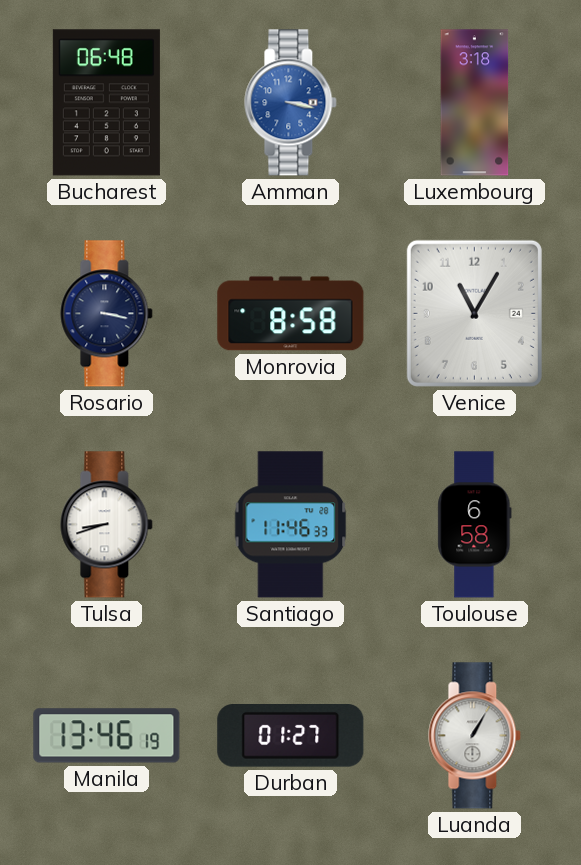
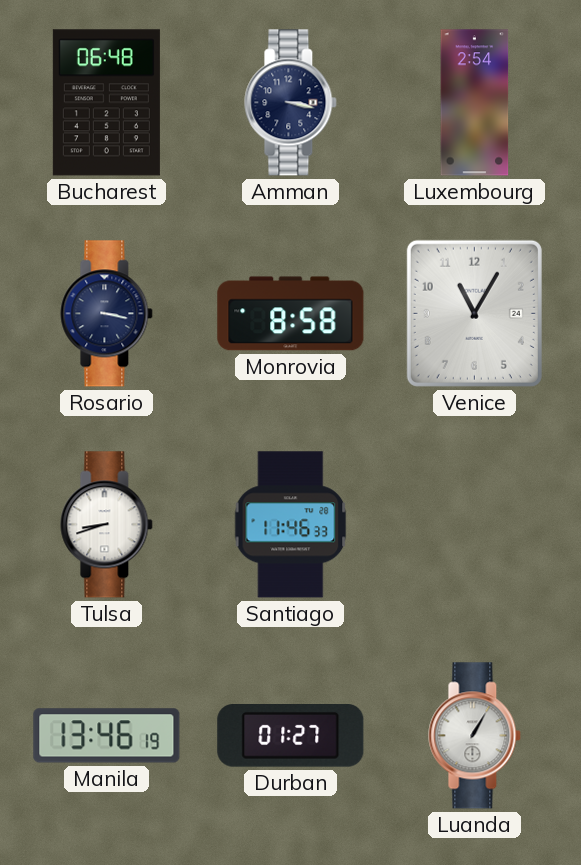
Amman dial: blue -> navy
Luxembourg: 3:18 -> 2:54
Toulouse: 6:58 -> none
